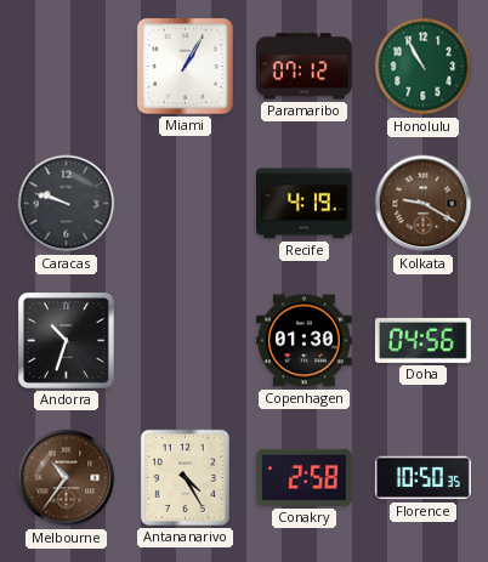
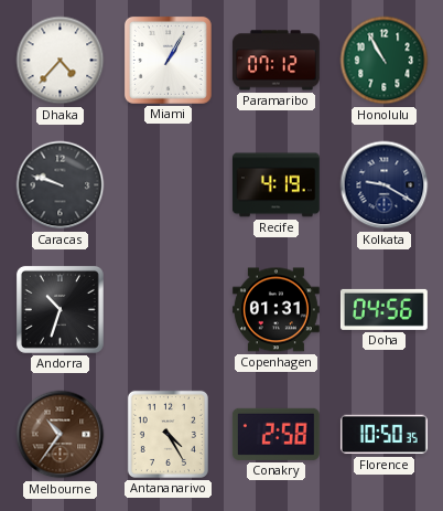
Dhaka: none -> 4:37
Kolkata dial: brown -> navy
Copenhagen: 01:30 -> 01:31
